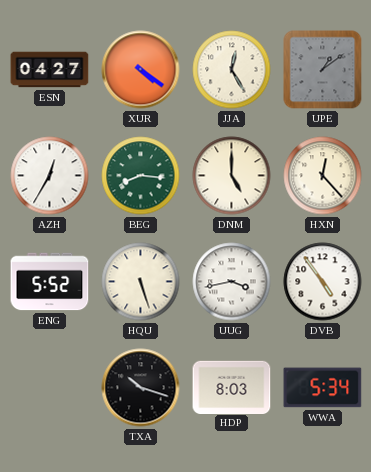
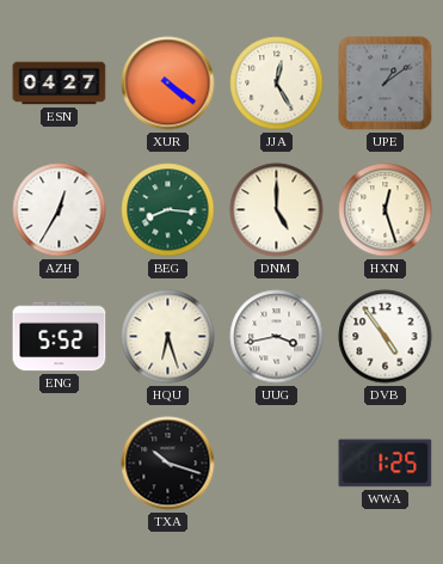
HXN: 12:23 -> 12:27
HQU: 5:27 -> 6:27
HDP: 8:03 -> none
WWA: 5:34 -> 1:25
